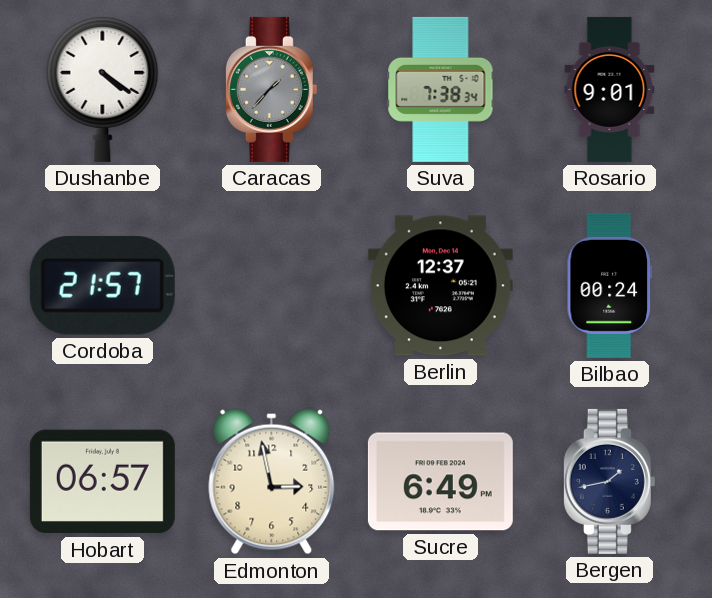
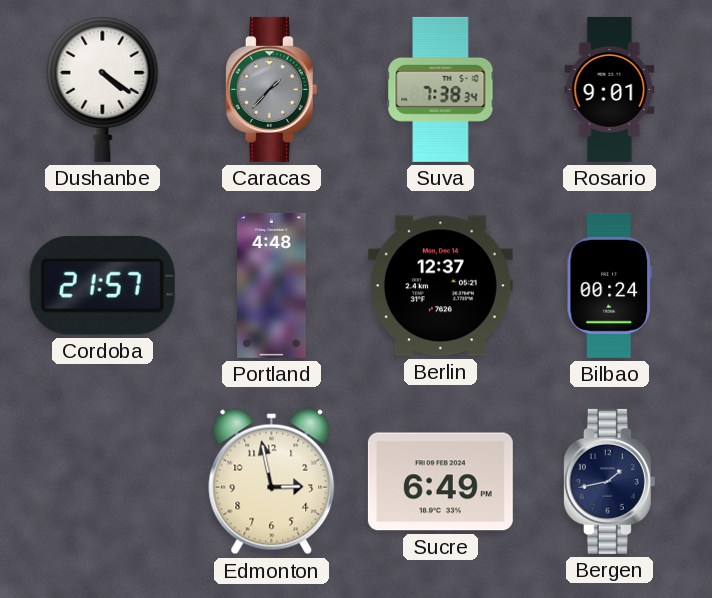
Portland: none -> 4:48
Hobart: 06:57 -> none
